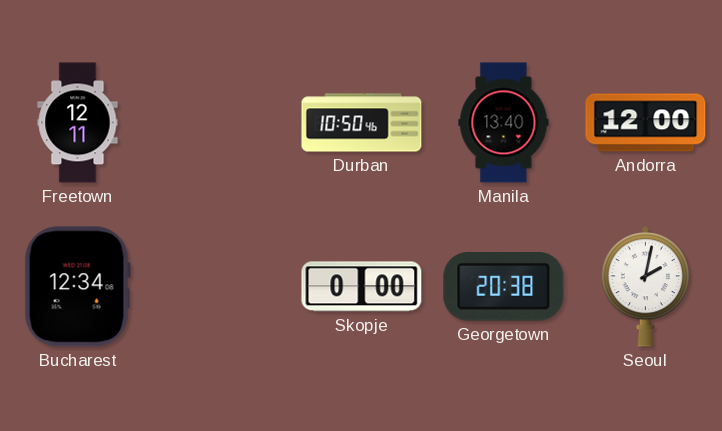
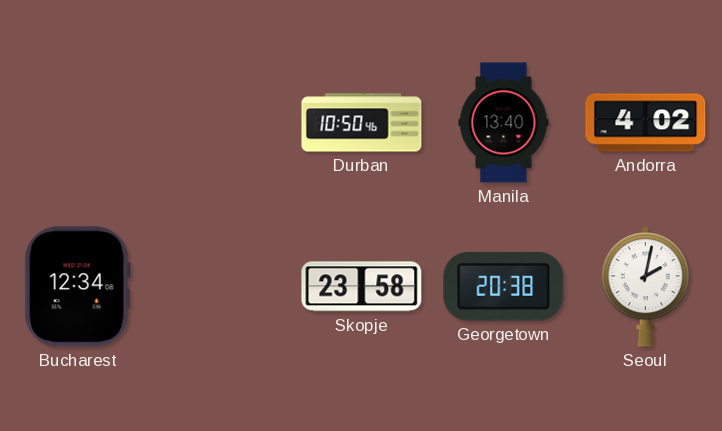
Freetown: 12:11 -> none
Andorra: 12:00 -> 4:02
Skopje: 0:00 -> 23:58
